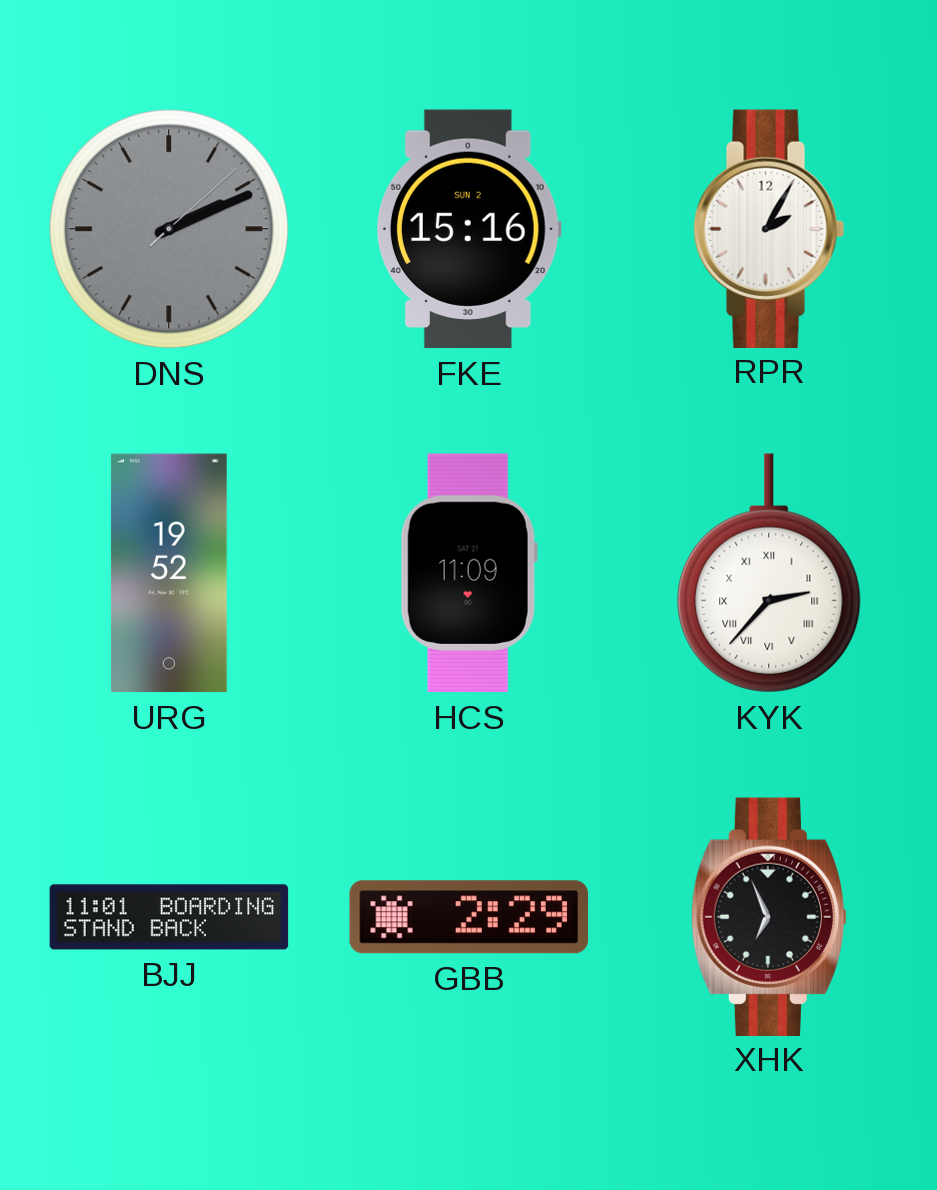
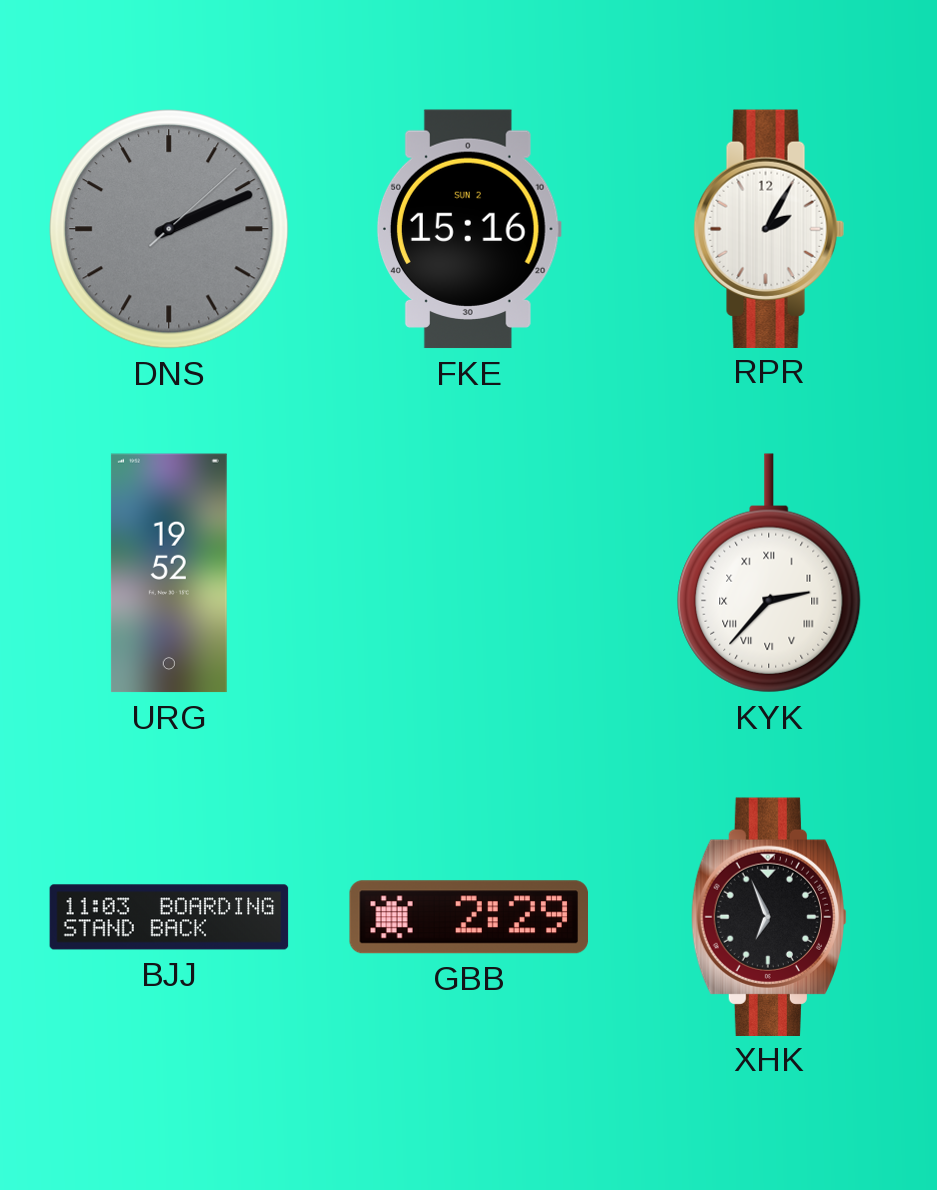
HCS: 11:09 -> none
BJJ: 11:01 -> 11:03
